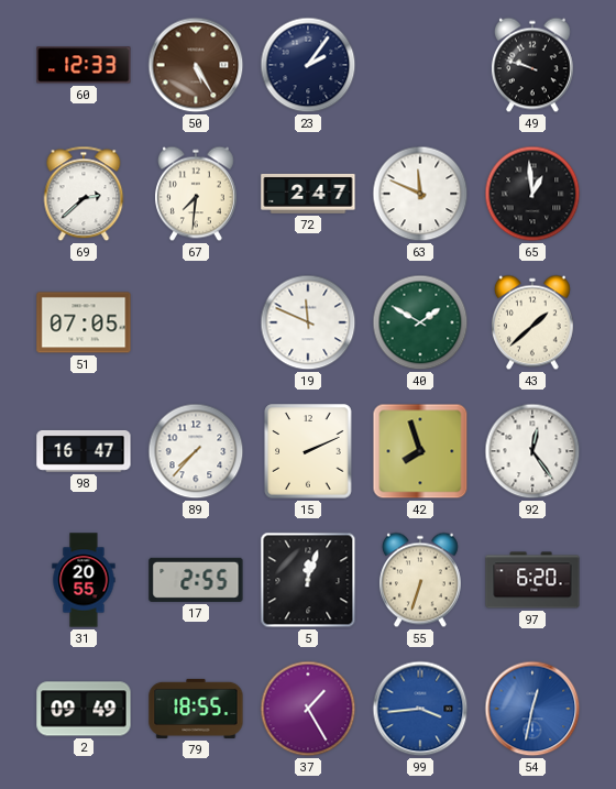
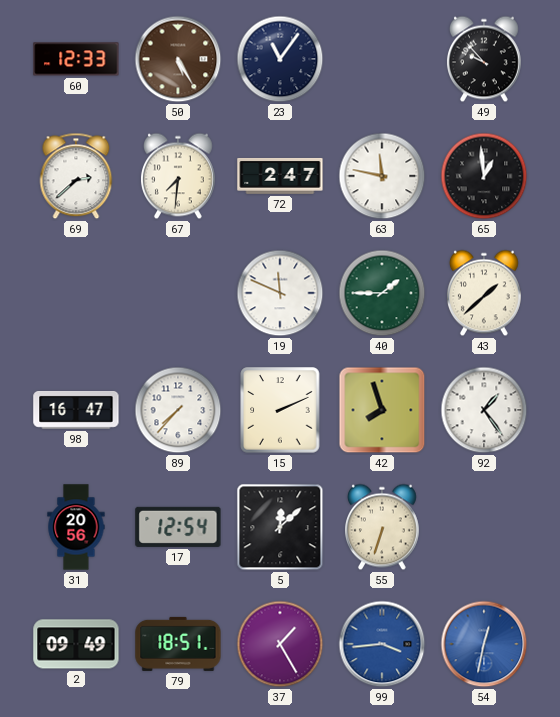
23: 2:06 -> 11:06
49: 9:48 -> 9:53
63: 11:49 -> 11:47
51: 07:05 -> none
40: 1:50 -> 1:45
92: 12:24 -> 1:24
31: 20:55 -> 20:56
17: 2:55 -> 12:54
5: 12:03 -> 12:08
97: 6:20 -> none
79: 18:55 -> 18:51
